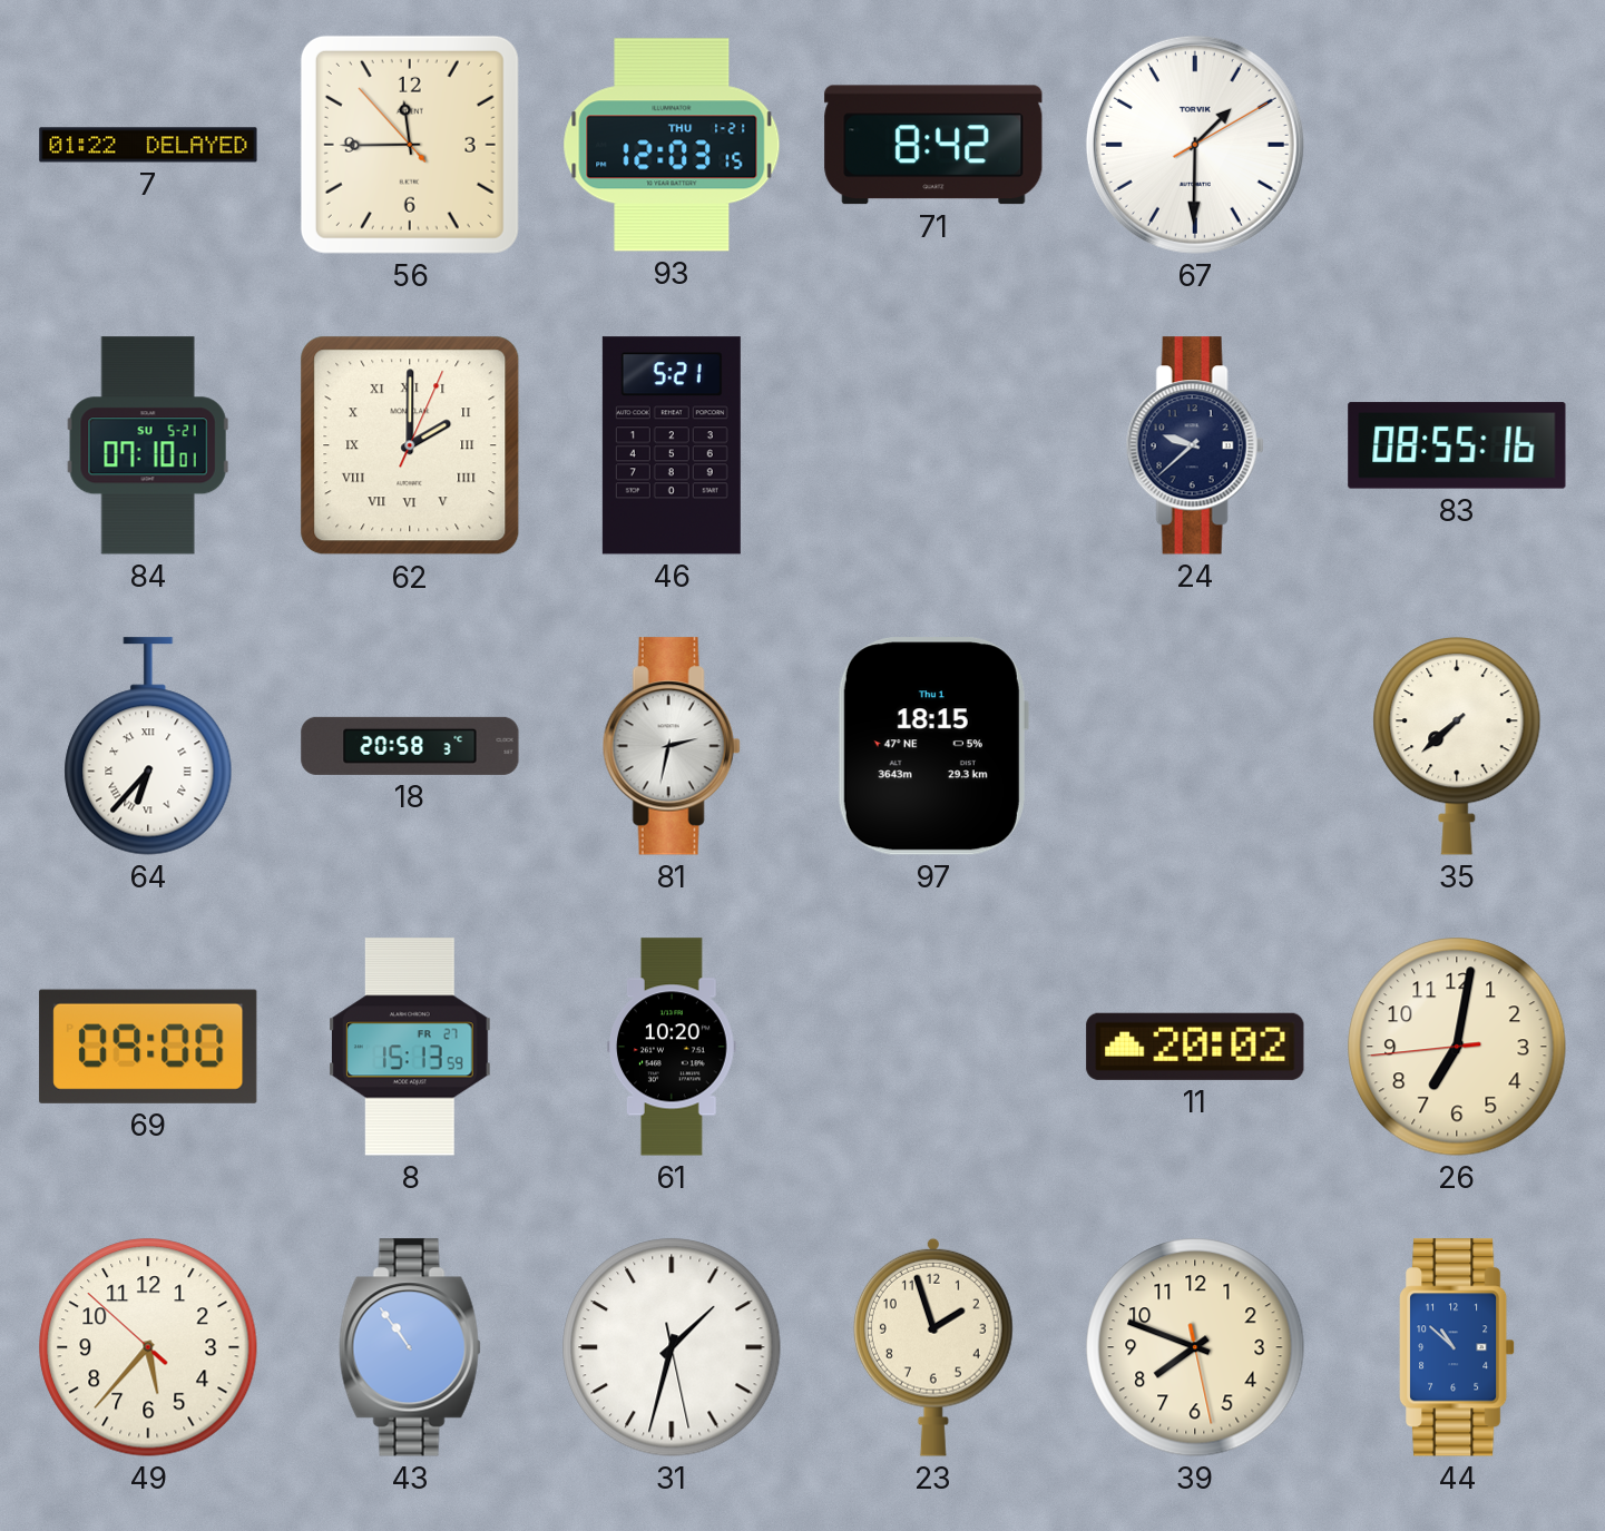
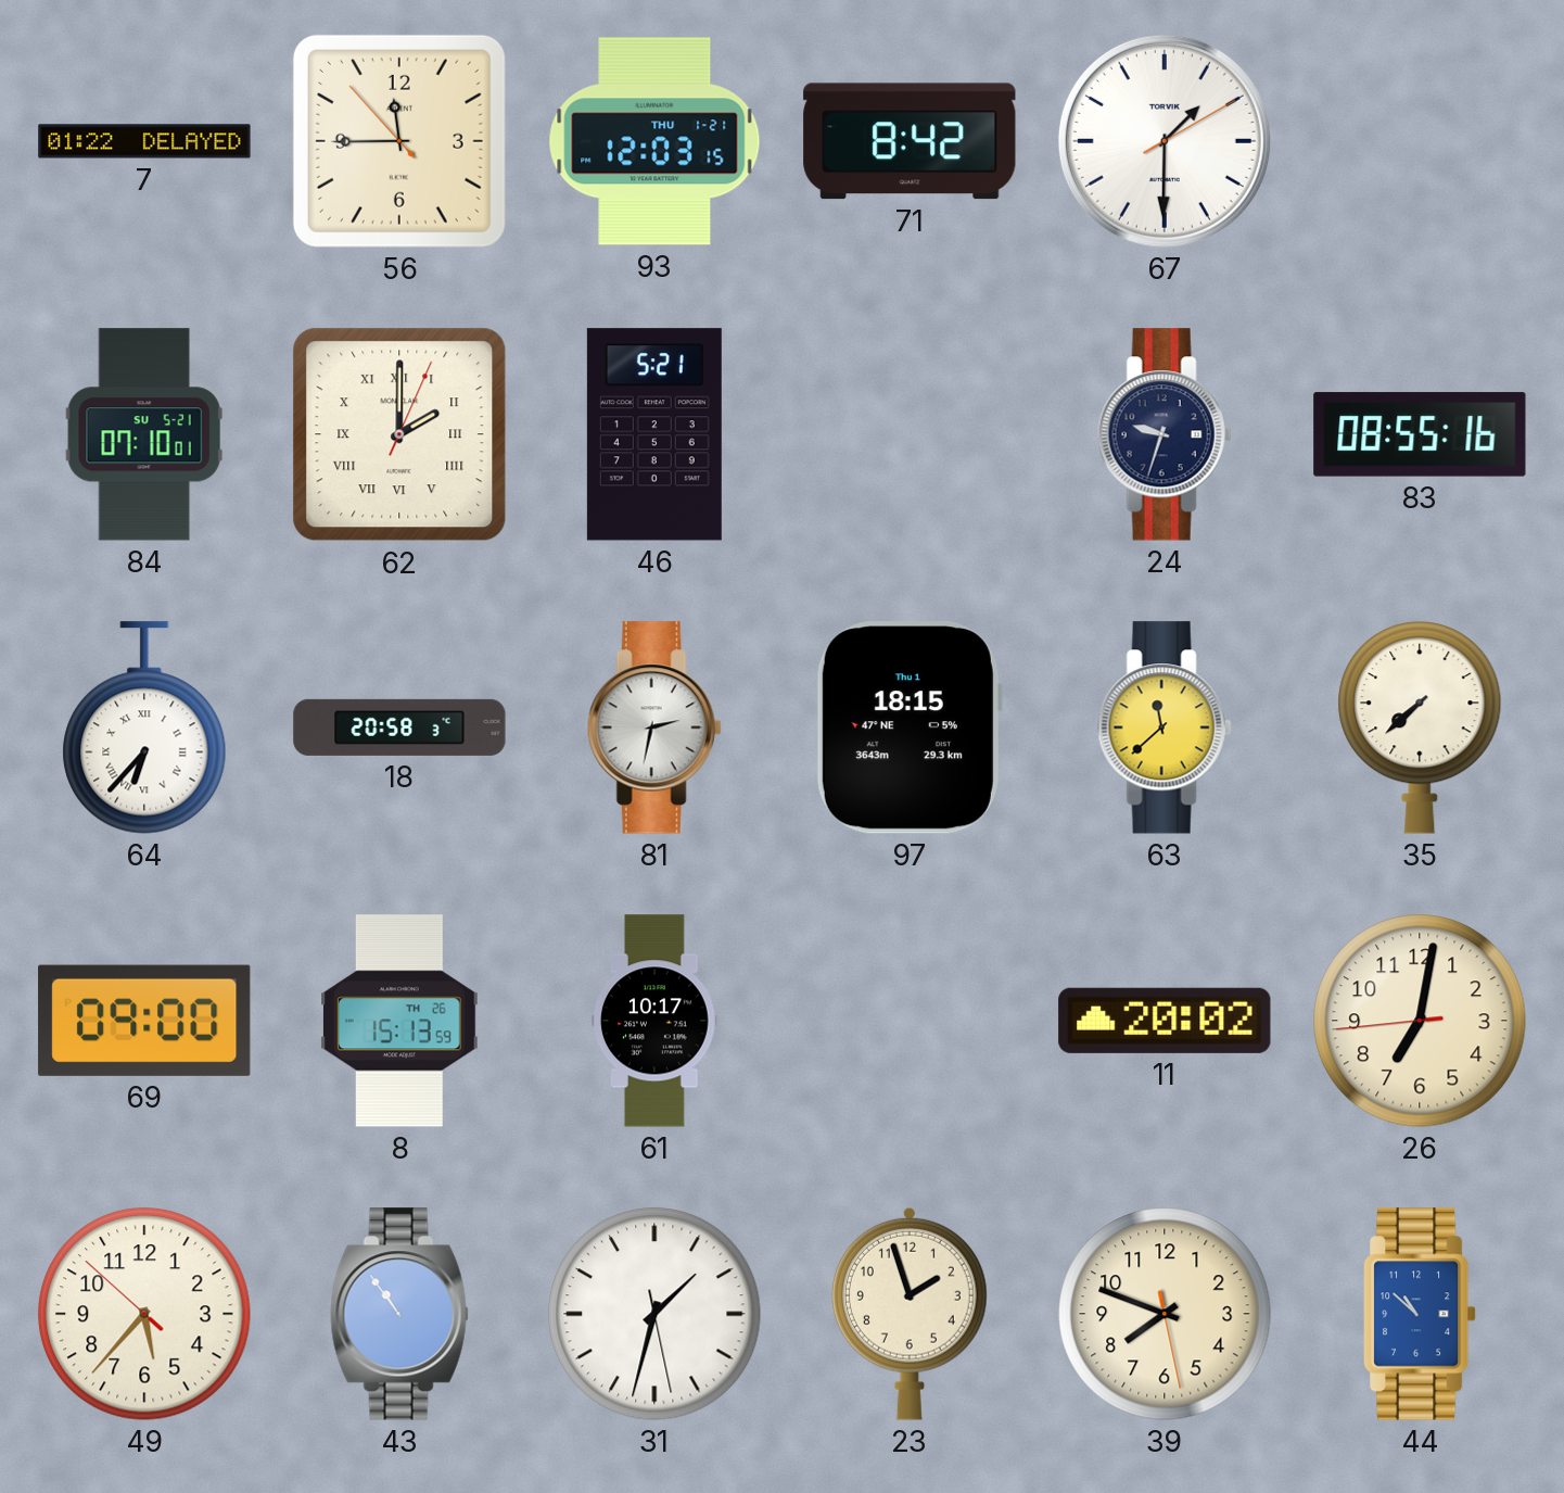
24: 9:38 -> 9:33
63: none -> 11:38
8 date: FR 27 -> TH 26
61: 10:20 -> 10:17
